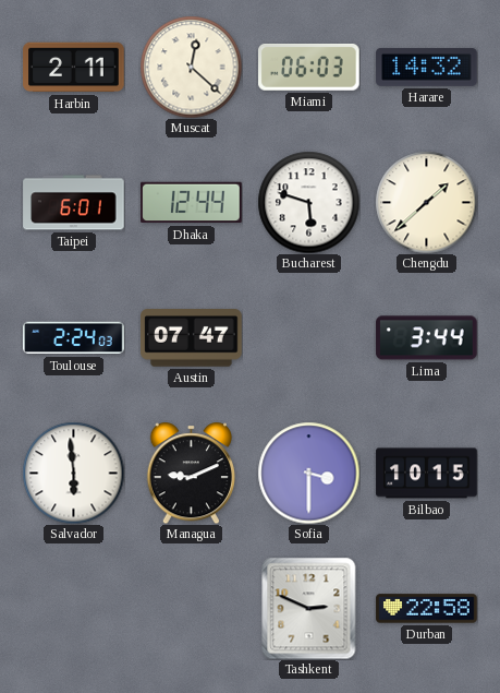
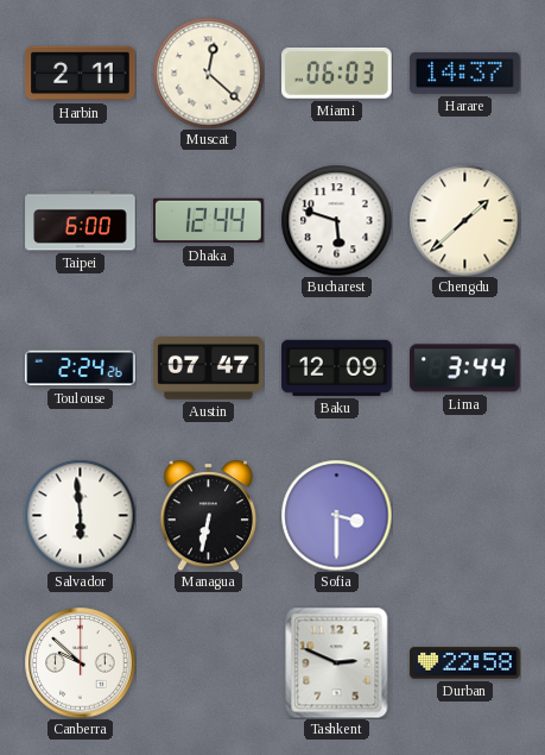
Harare: 14:32 -> 14:37
Taipei: 6:01 -> 6:00
Toulouse: 2:24:03 -> 2:24:26
Baku: none -> 12:09
Managua: 9:11 -> 6:32
Bilbao: 10:15 -> none
Canberra: none -> 9:52
